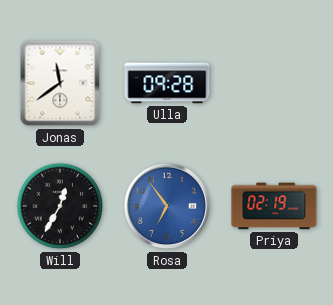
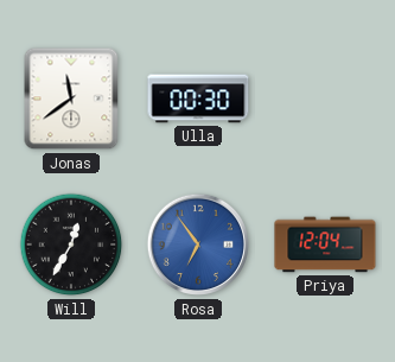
Ulla: 09:28 -> 00:30
Priya: 02:19 -> 12:04
